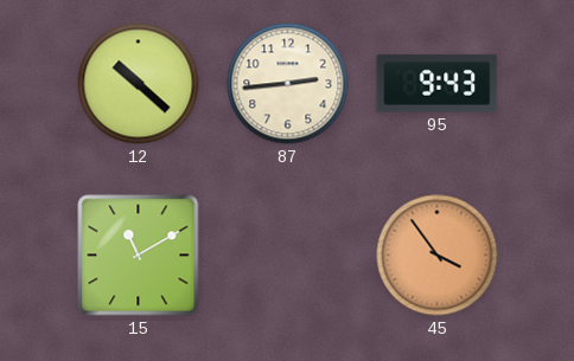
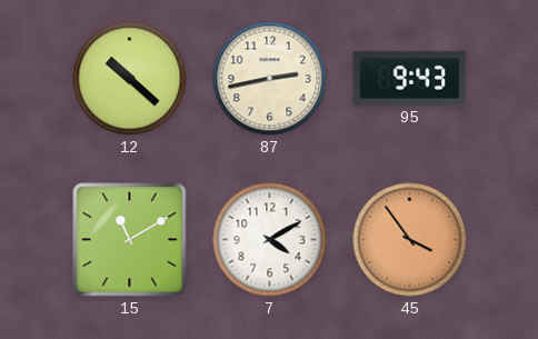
87: 2:44 -> 2:43
7: none -> 4:10
